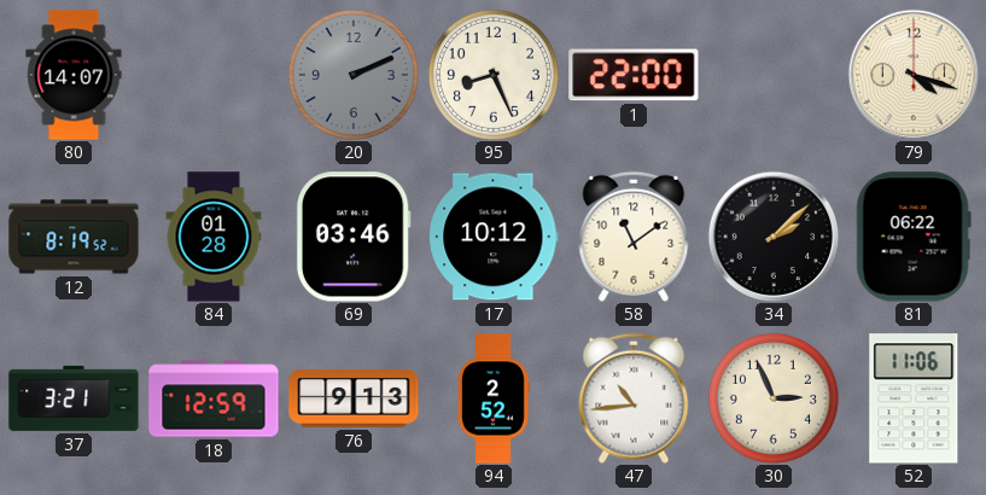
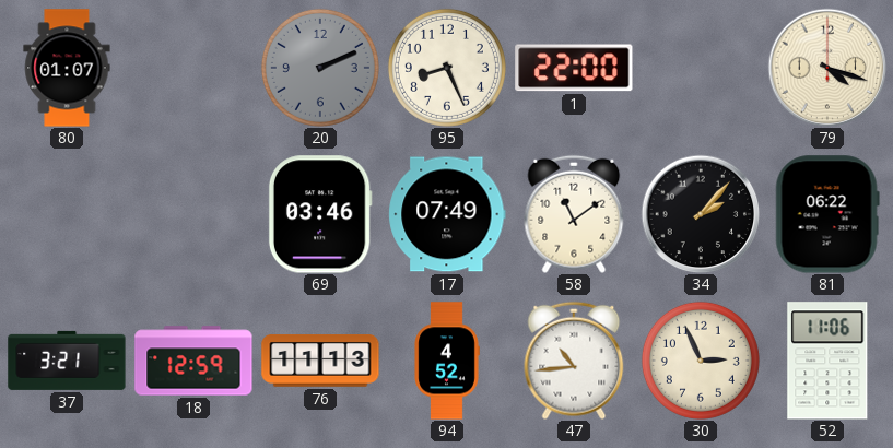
80: 14:07 -> 01:07
12: 8:19 -> none
84: 01:28 -> none
17: 10:12 -> 07:49
34: 2:08 -> 2:07
76: 9:13 -> 11:13
94: 2:52 -> 4:52
